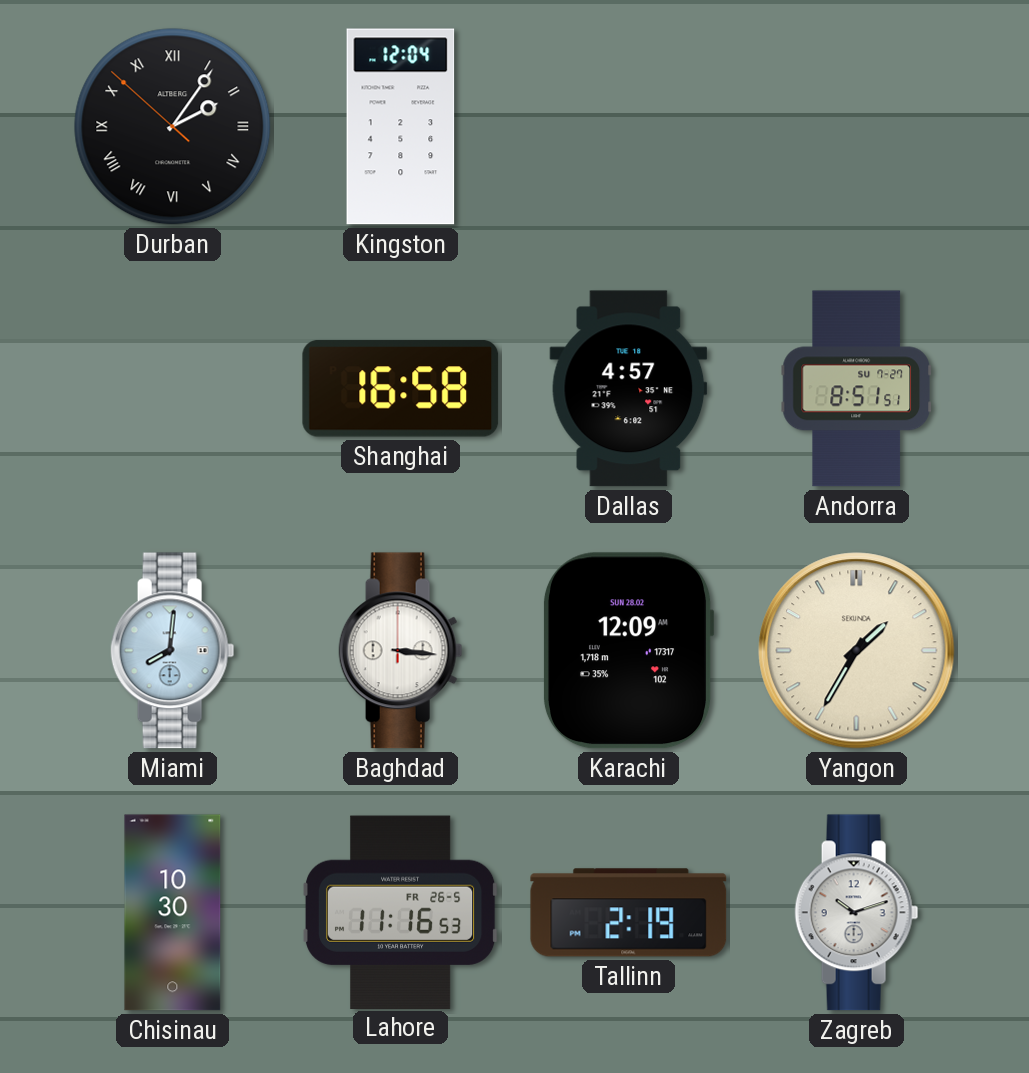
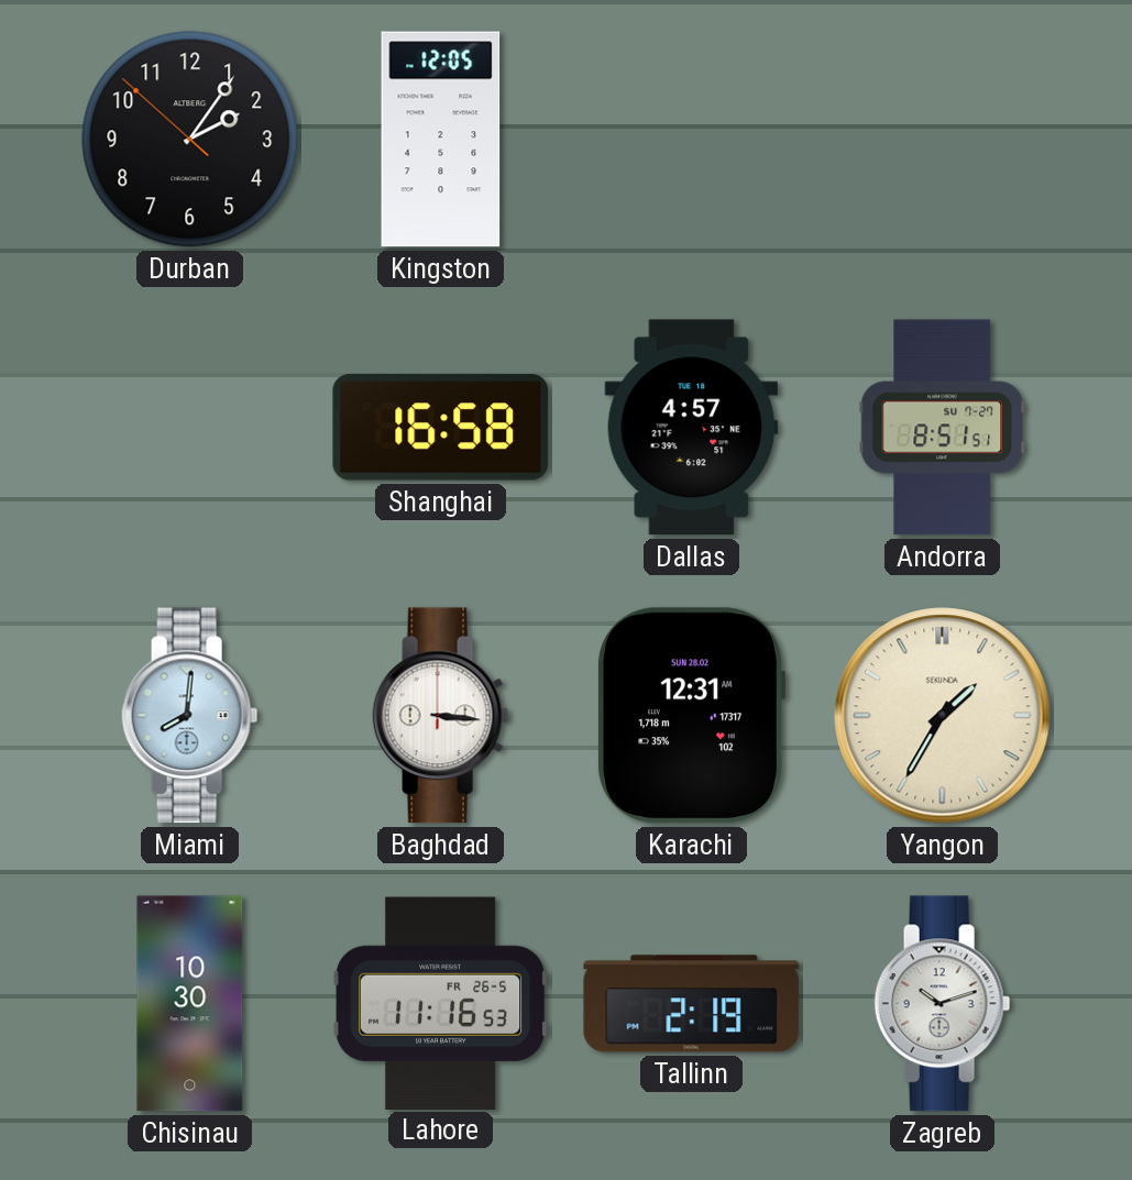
Durban numerals: Roman -> Arabic
Kingston: 12:04 -> 12:05
Karachi: 12:09 -> 12:31
